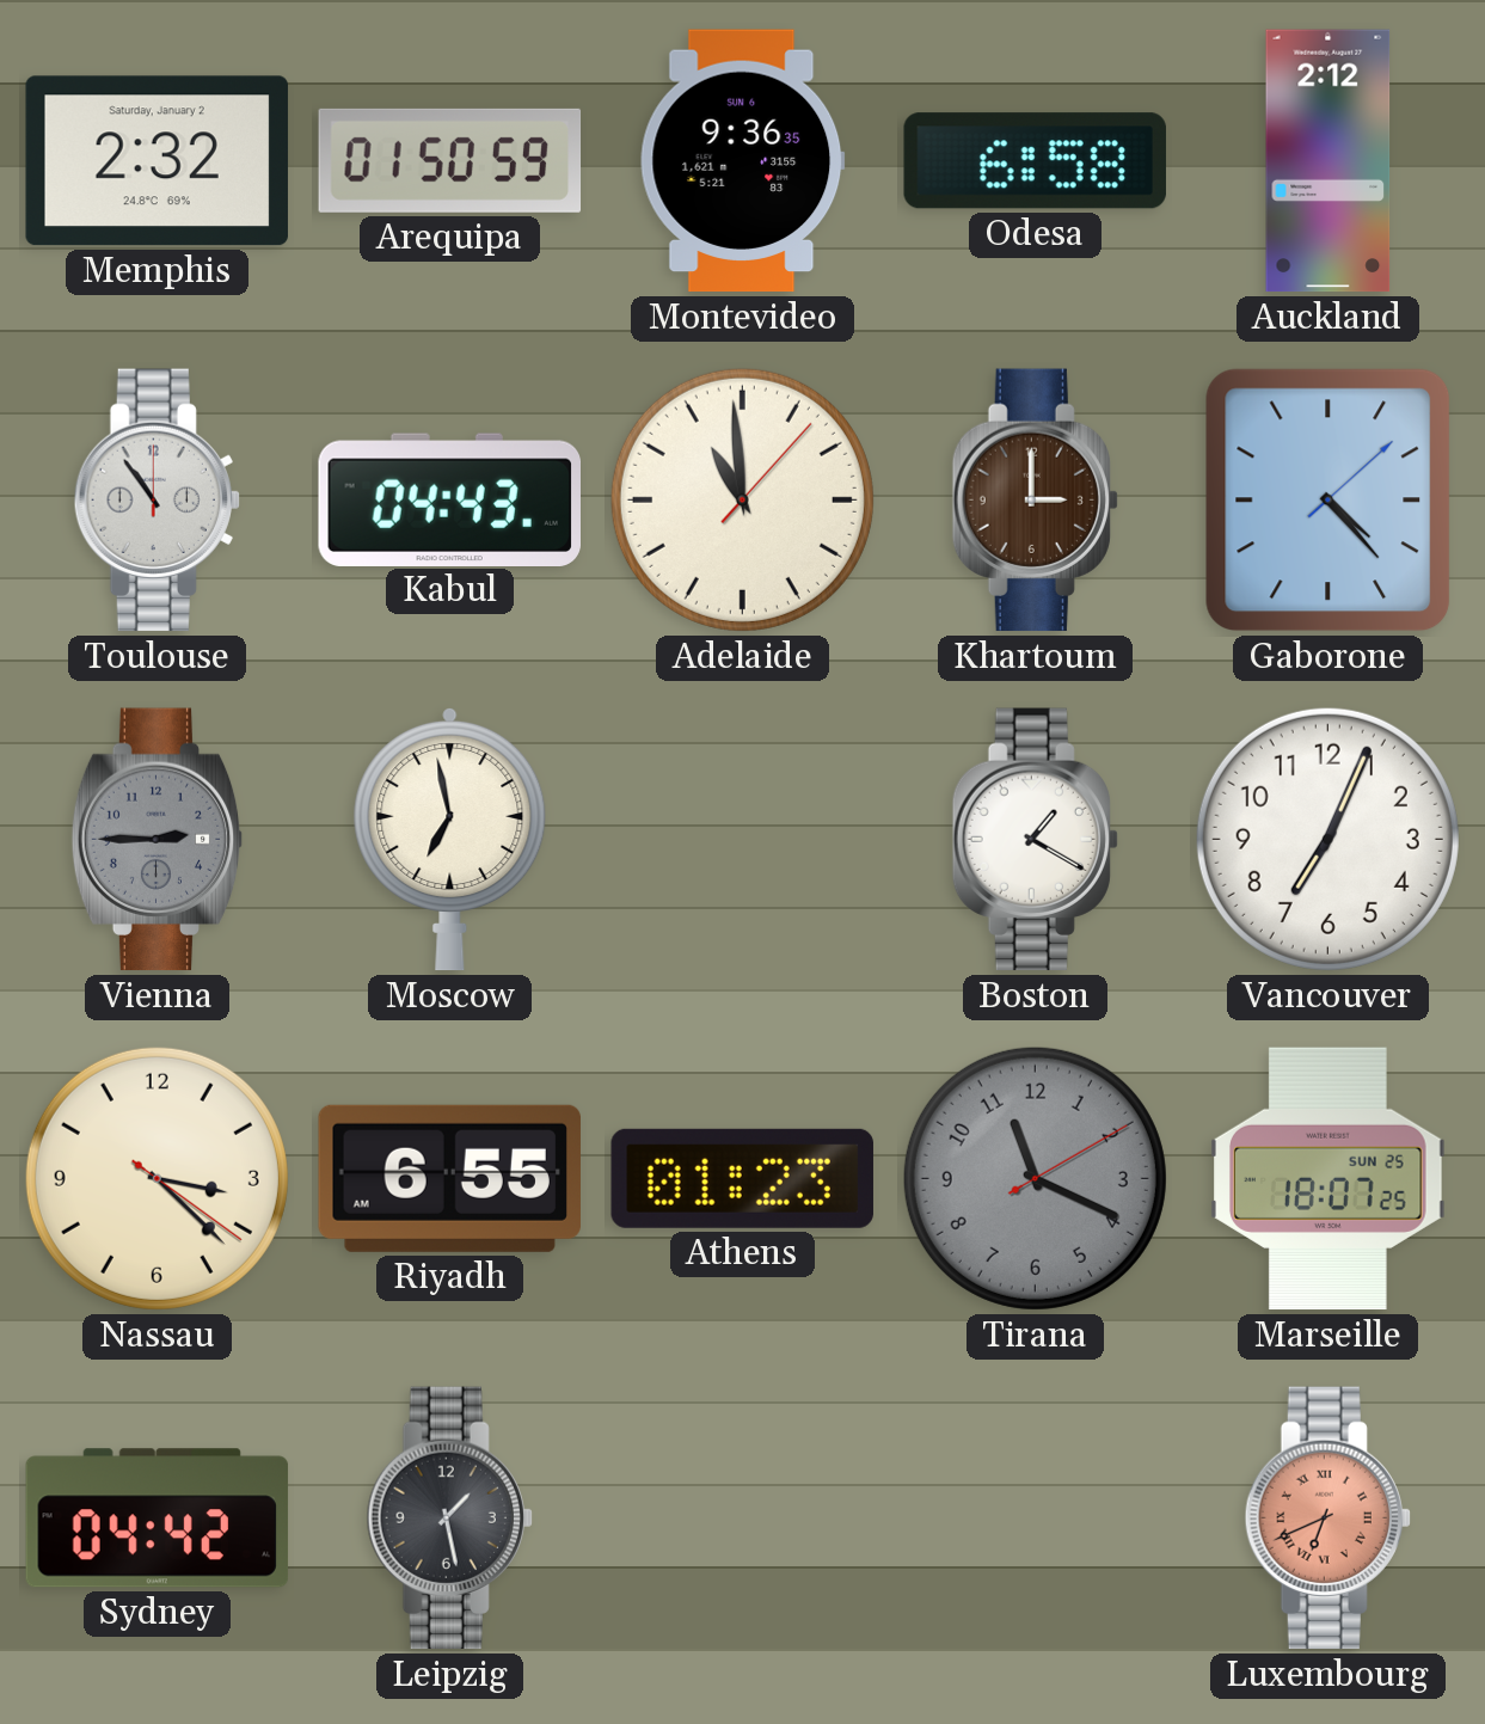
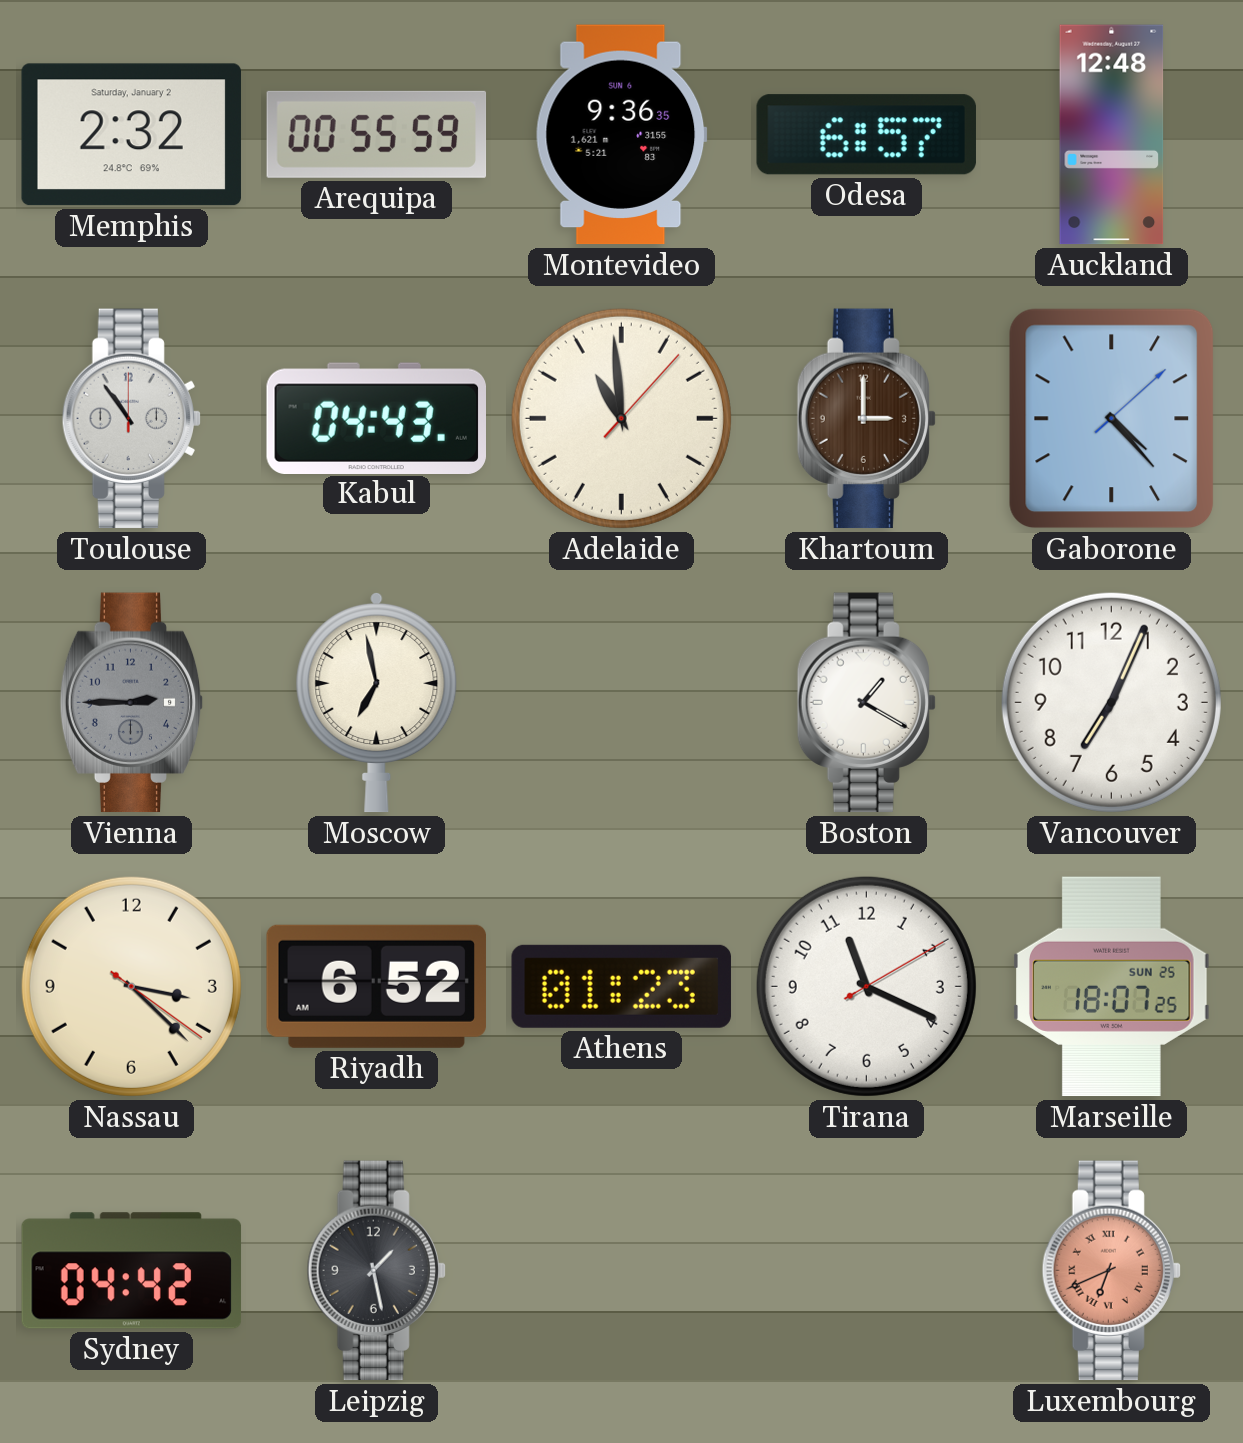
Arequipa: 01:50 -> 00:55
Odesa: 6:58 -> 6:57
Auckland: 2:12 -> 12:48
Riyadh: 6:55 -> 6:52
Tirana dial: grey -> white
